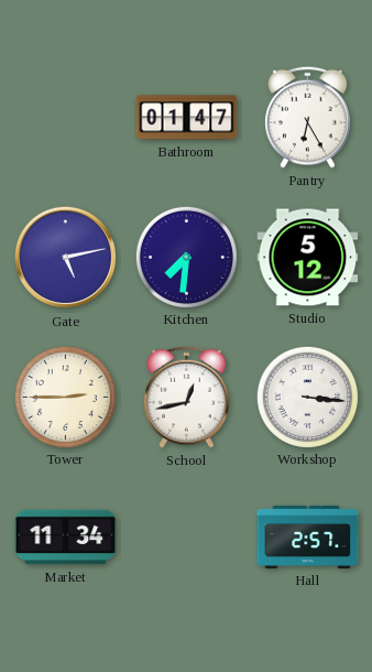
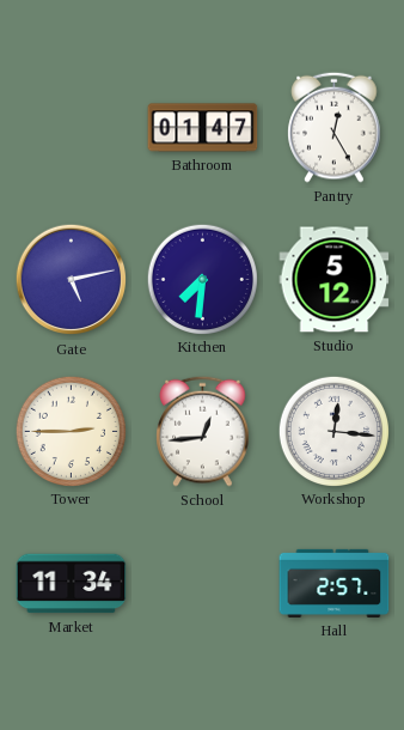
Pantry: 6:25 -> 12:25
School: 12:43 -> 12:44
Workshop: 3:16 -> 12:16
